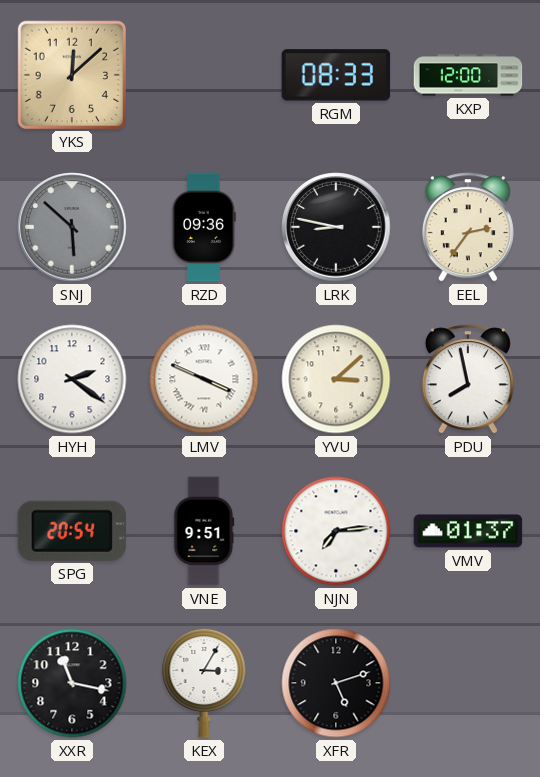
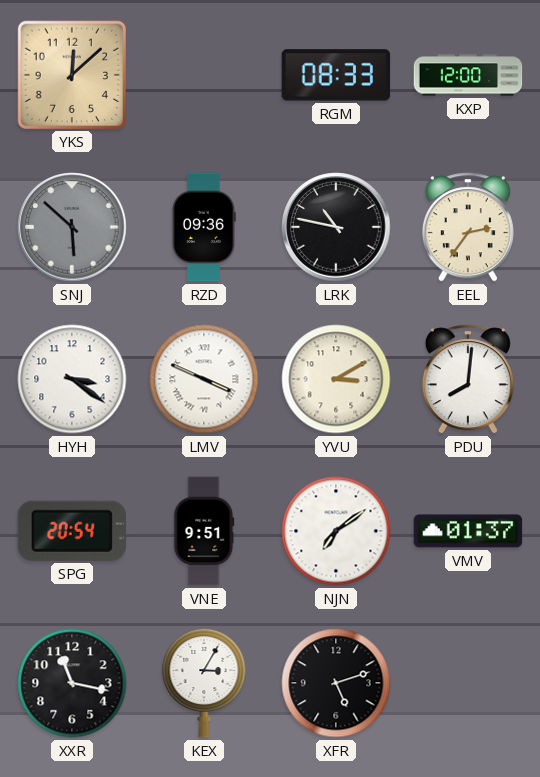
LRK: 8:47 -> 10:47
HYH: 2:21 -> 3:21
YVU: 3:08 -> 3:10
PDU: 7:58 -> 8:01
NJN: 7:14 -> 7:09
